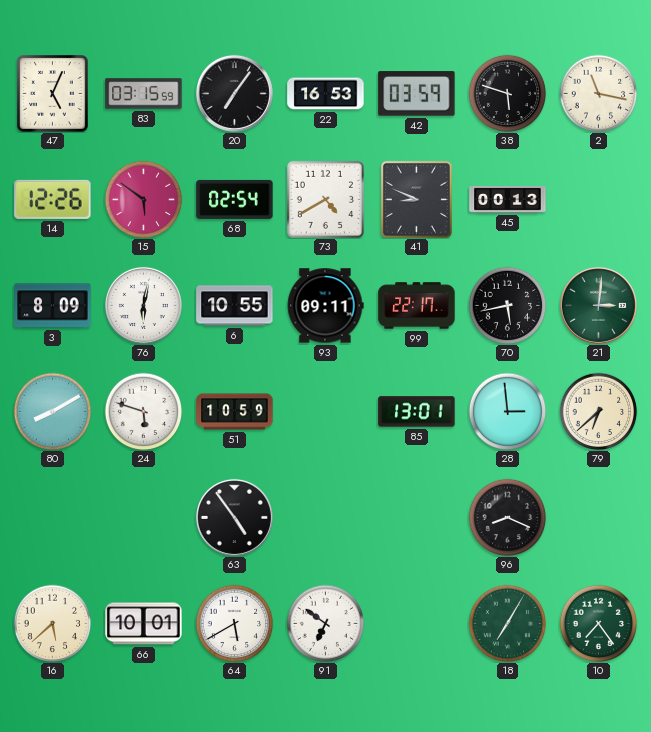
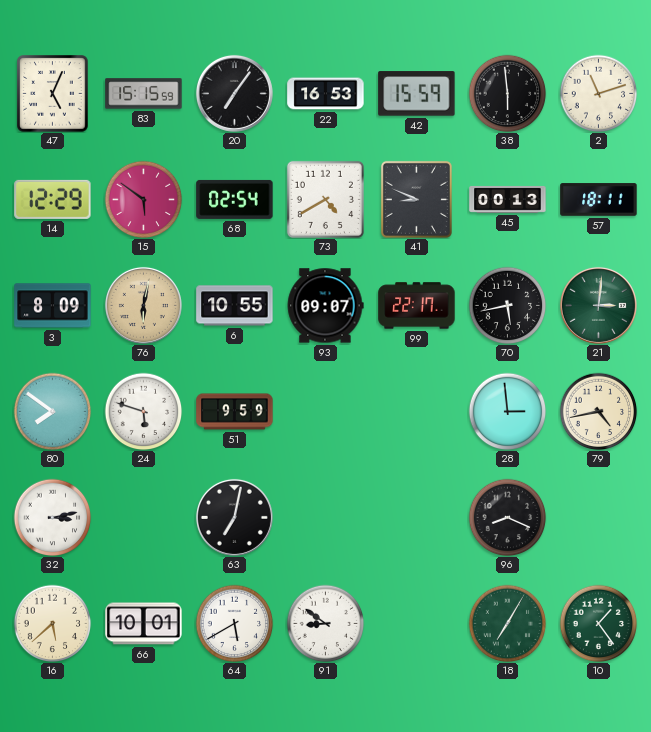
83: 03:15 -> 15:15
42: 03:59 -> 15:59
38: 5:48 -> 5:59
2: 11:17 -> 11:12
14: 12:26 -> 12:29
57: none -> 18:11
76 dial: white -> champagne
93: 09:11 -> 09:07
80: 8:10 -> 7:51
51: 10:59 -> 9:59
85: 13:01 -> none
79: 6:38 -> 4:43
32: none -> 3:13
63: 4:54 -> 7:02
91: 6:51 -> 8:51
10: 7:24 -> 1:24
